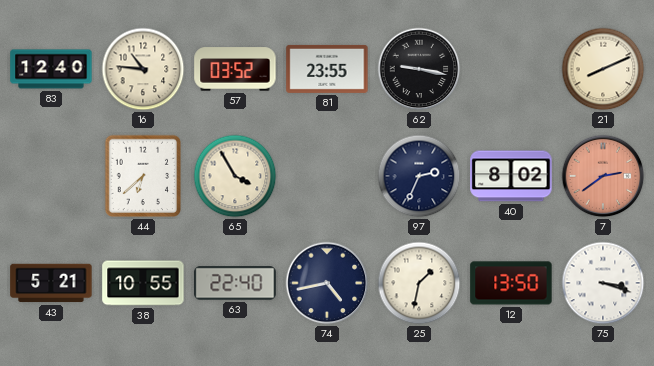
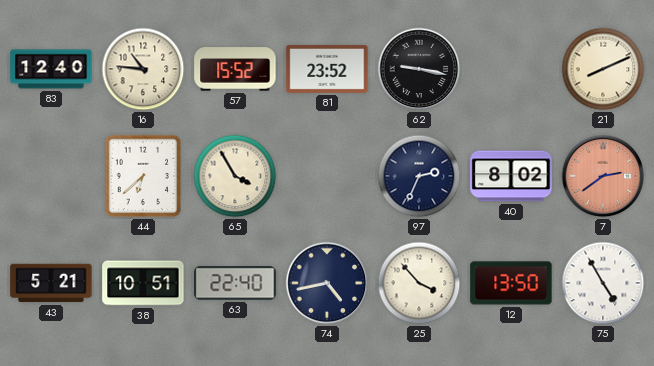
57: 03:52 -> 15:52
81: 23:55 -> 23:52
38: 10:55 -> 10:51
25: 1:32 -> 3:53
75: 3:18 -> 4:55
